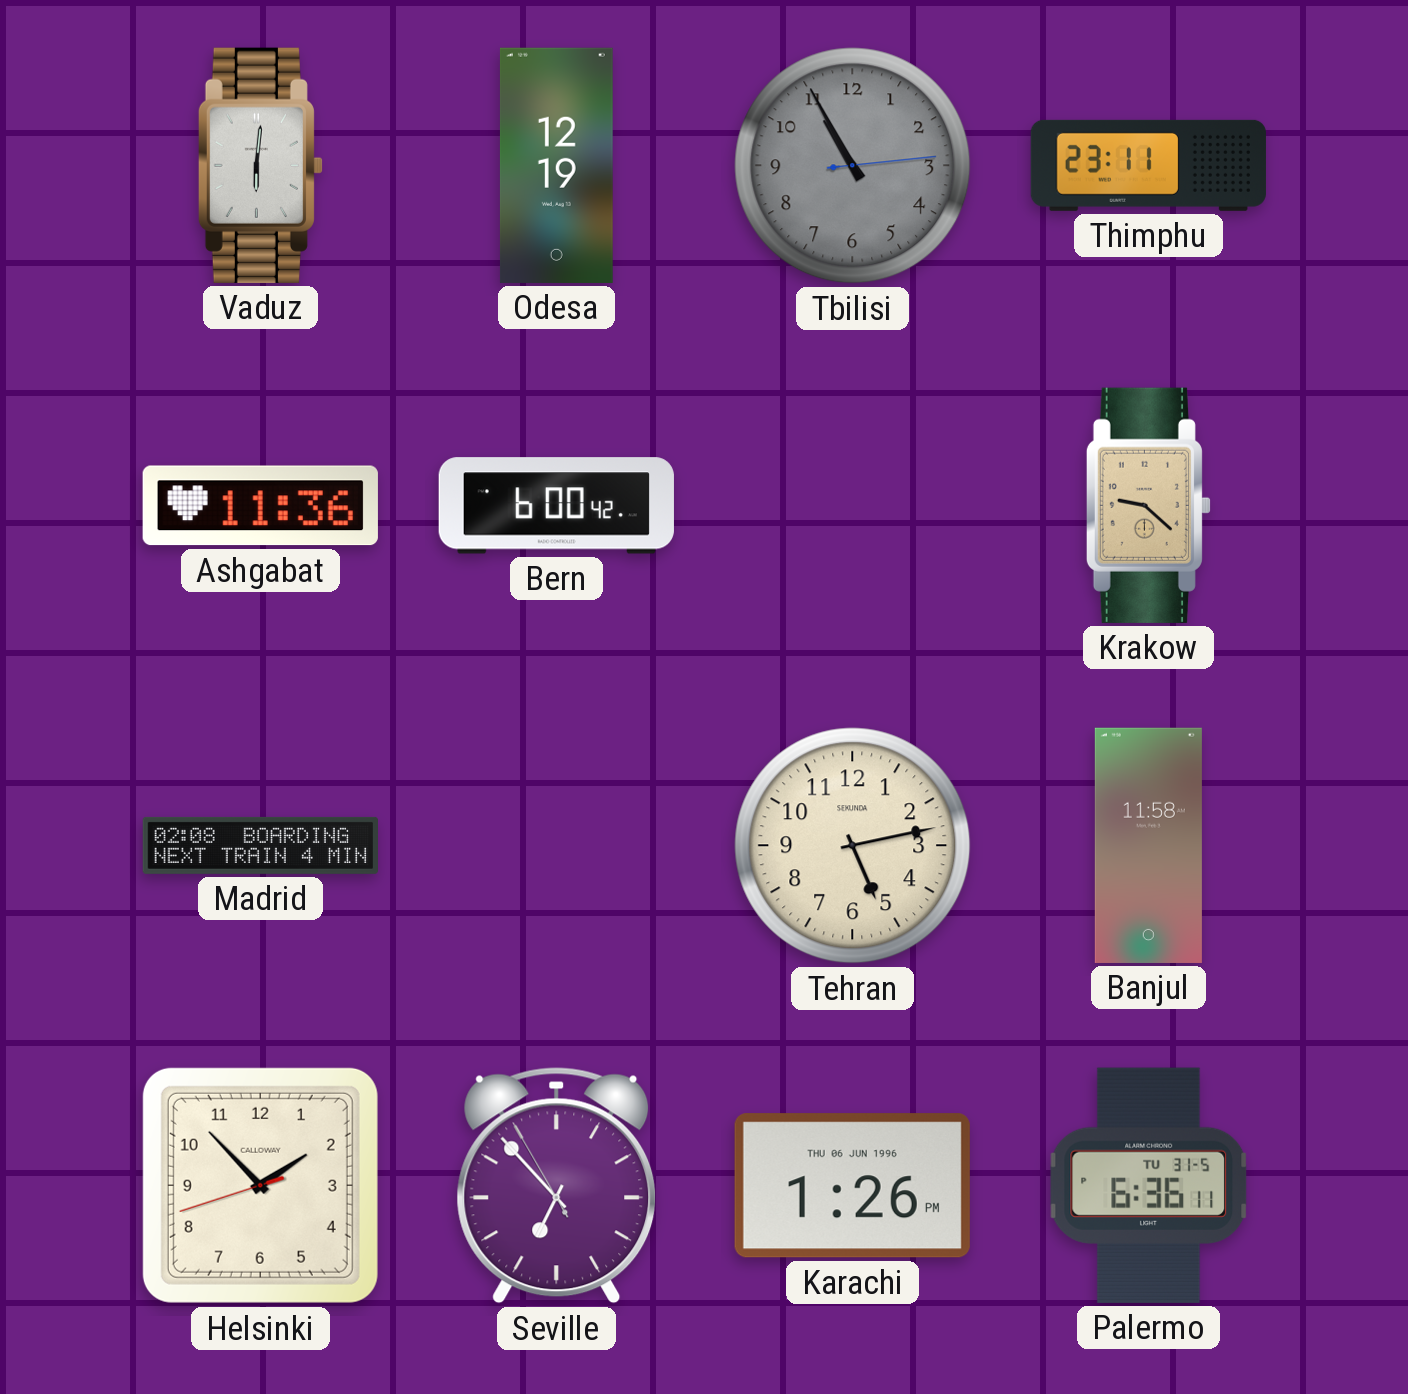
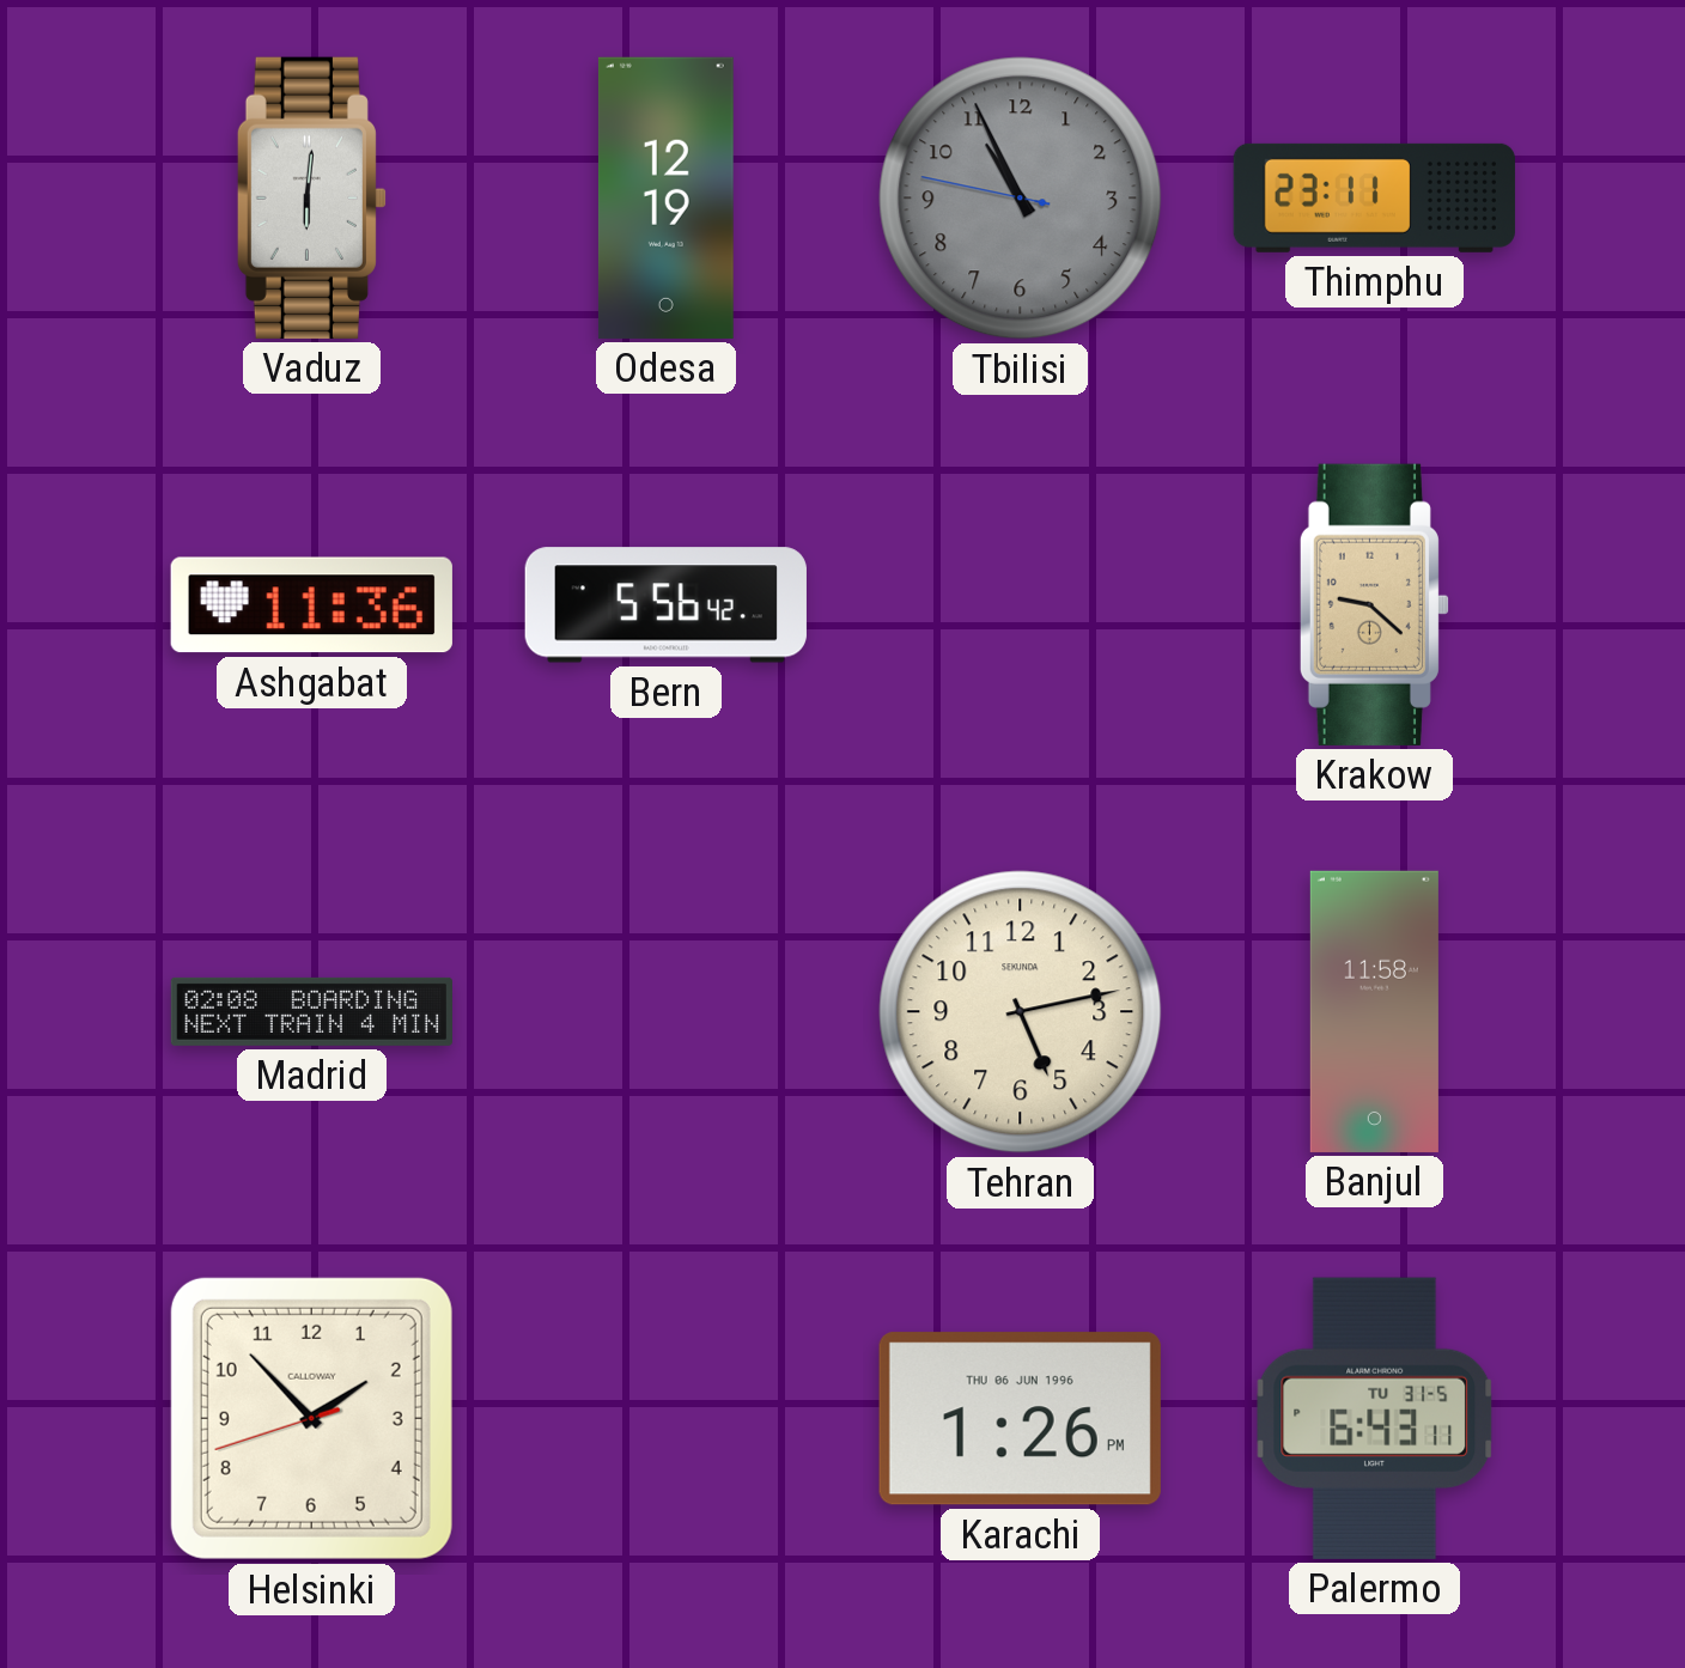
Tbilisi: 10:55:14 -> 10:55:47
Bern: 6:00 -> 5:56
Seville: 6:52 -> none
Palermo: 6:36 -> 6:43
